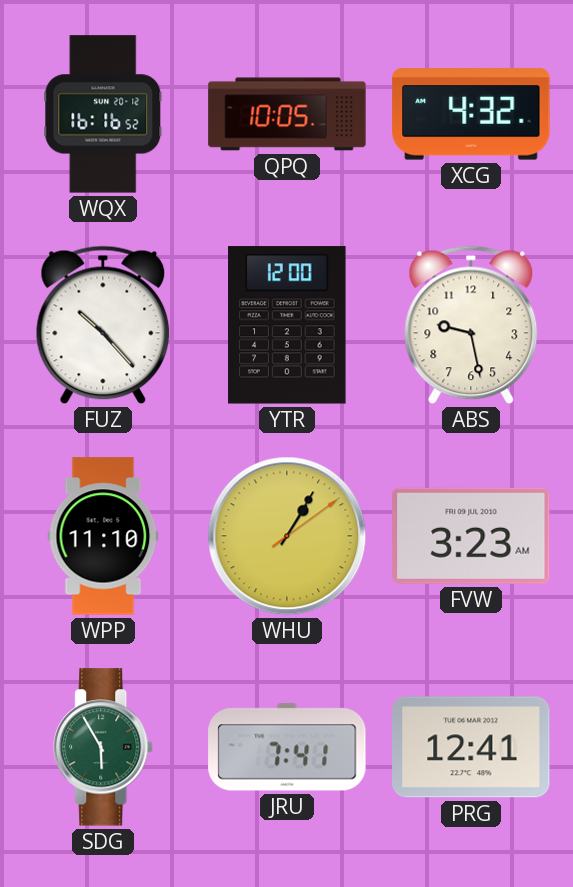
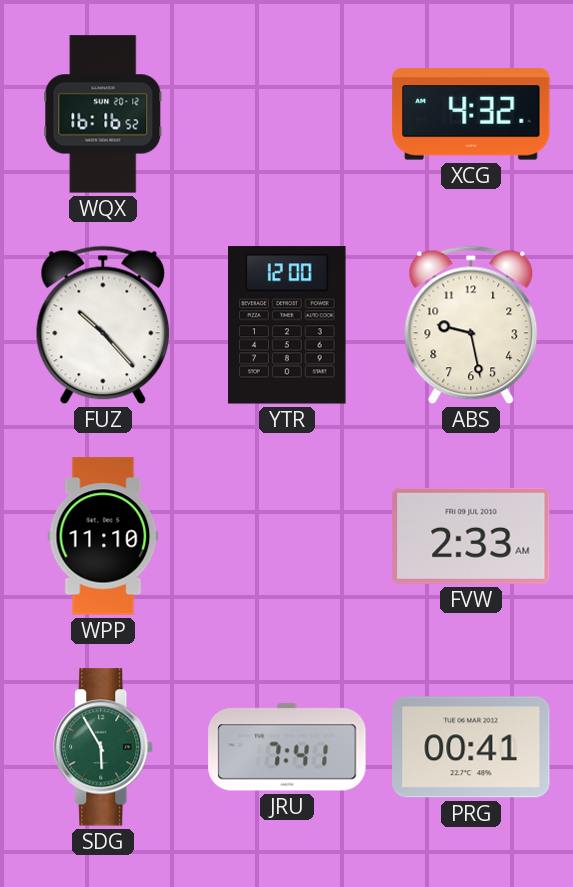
QPQ: 10:05 -> none
WHU: 1:05 -> none
FVW: 3:23 -> 2:33
PRG: 12:41 -> 00:41
